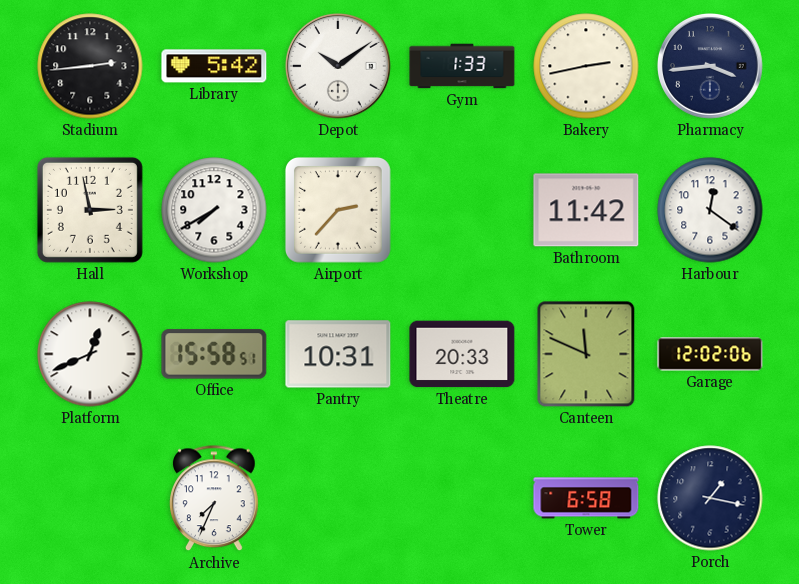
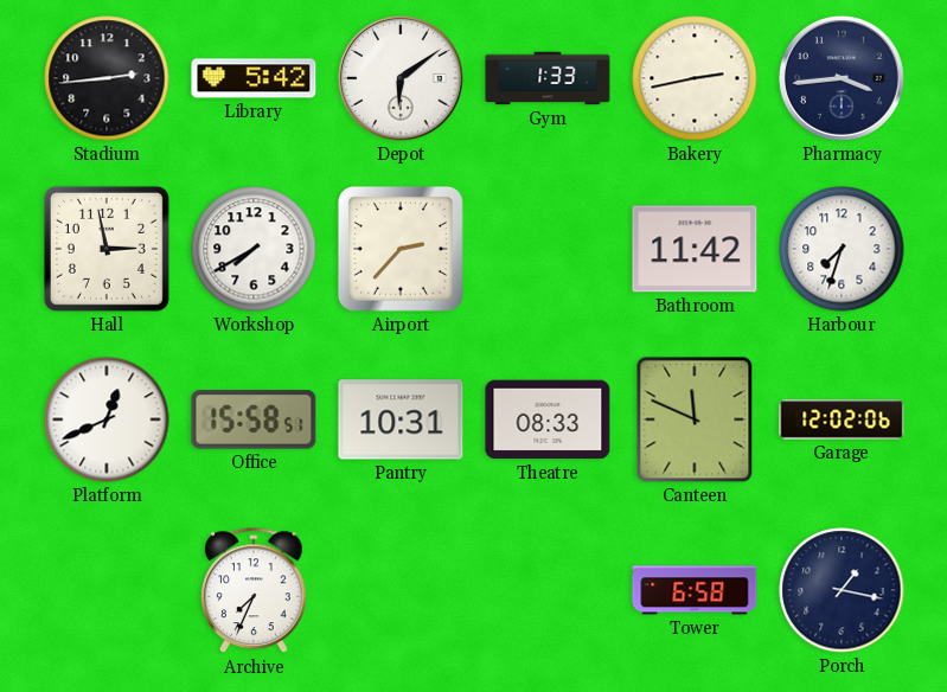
Depot: 10:09 -> 6:09
Harbour: 12:21 -> 7:33
Theatre: 20:33 -> 08:33
